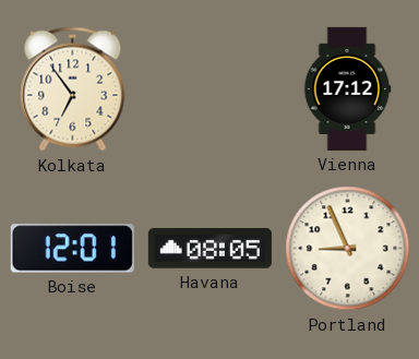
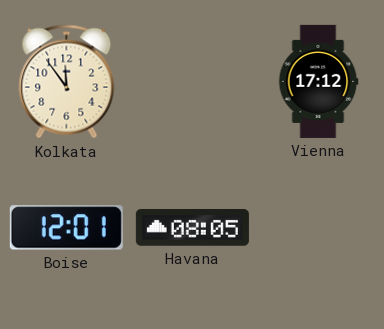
Kolkata: 6:54 -> 11:54
Portland: 8:56 -> none
